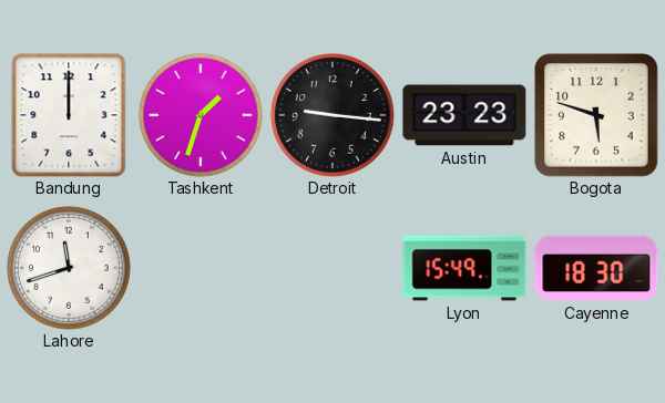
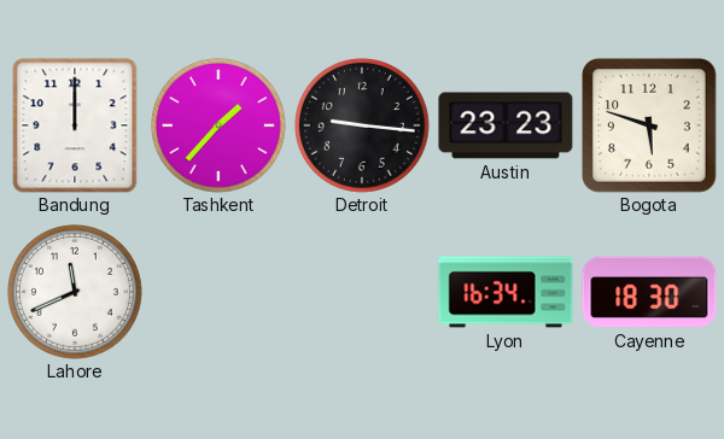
Tashkent: 1:33 -> 1:37
Lahore: 11:42 -> 11:41
Lyon: 15:49 -> 16:34
